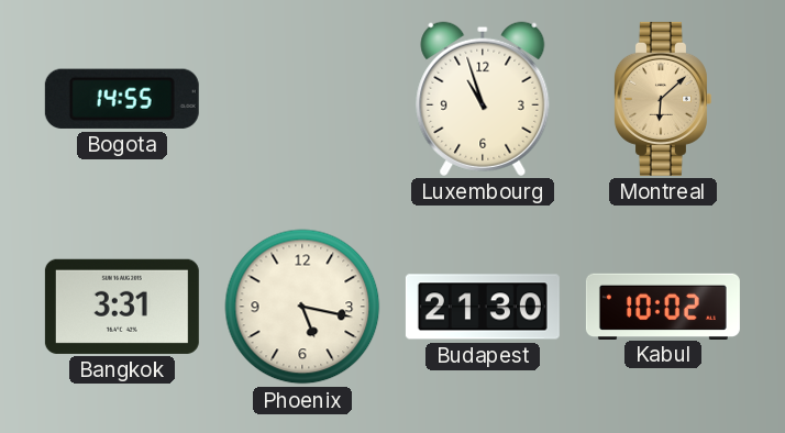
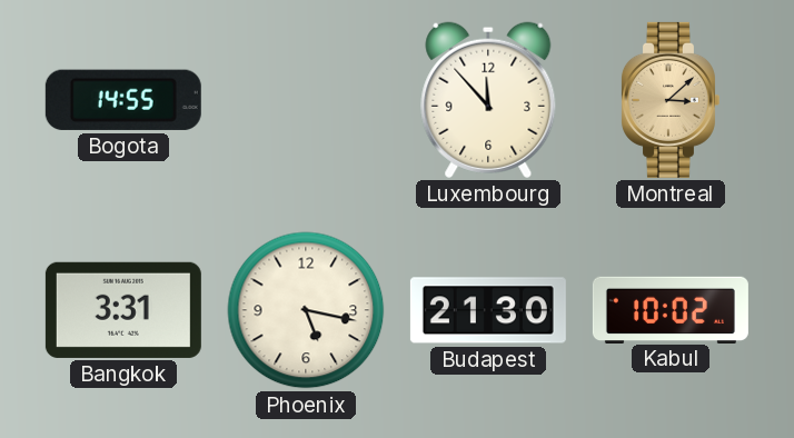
Luxembourg: 10:57 -> 11:53
Montreal: 6:08 -> 3:08
